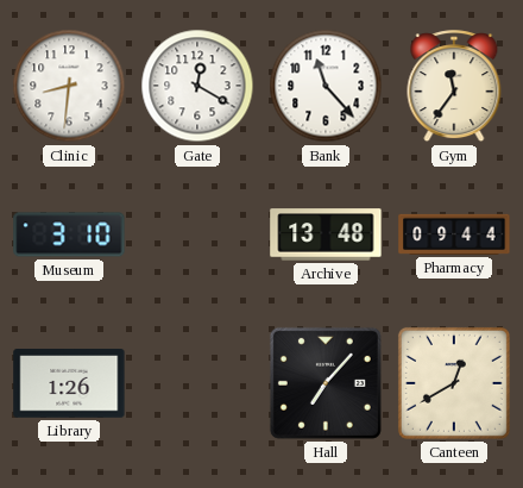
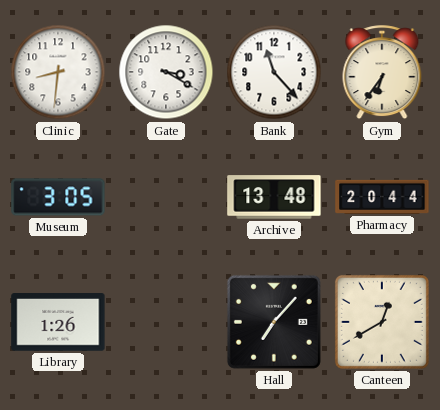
Gate: 12:20 -> 3:20
Gym: 11:36 -> 6:36
Museum: 3:10 -> 3:05
Pharmacy: 09:44 -> 20:44
